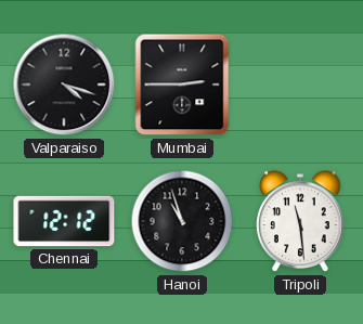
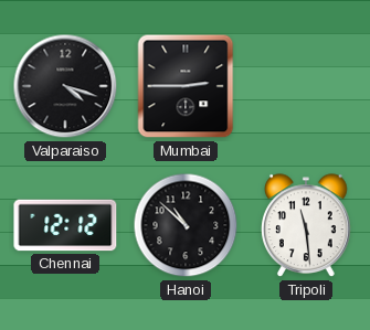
Hanoi: 10:57 -> 10:52
